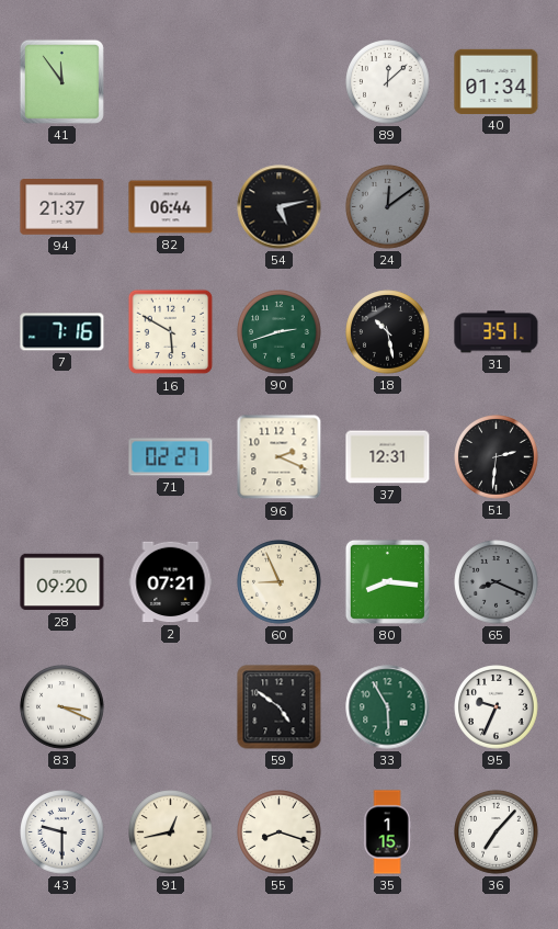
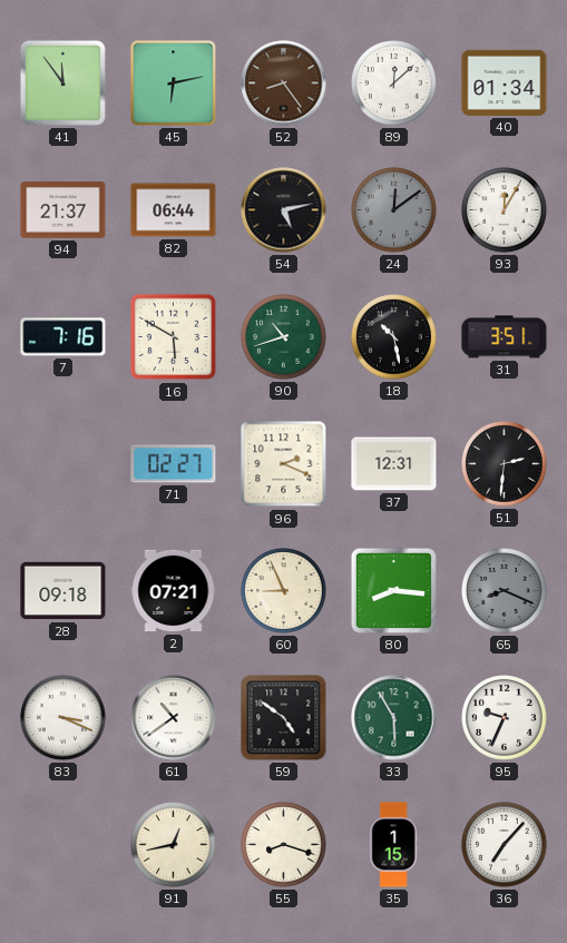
45: none -> 6:13
52: none -> 8:24
93: none -> 12:05
90: 2:42 -> 10:42
28: 09:20 -> 09:18
61: none -> 10:39
43: 9:30 -> none
